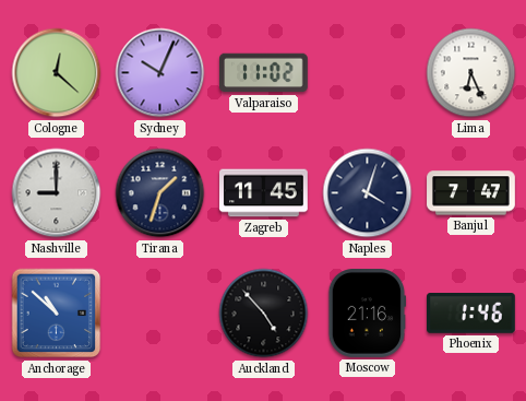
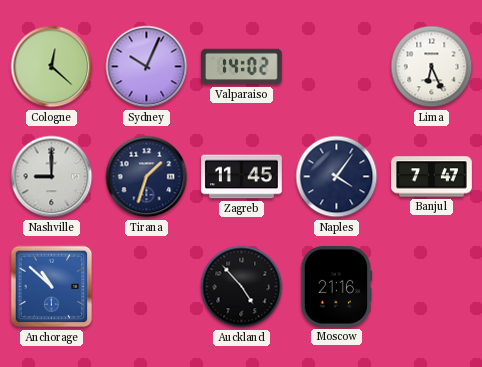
Valparaiso: 11:02 -> 14:02
Naples: 4:03 -> 4:06
Phoenix: 1:46 -> none
